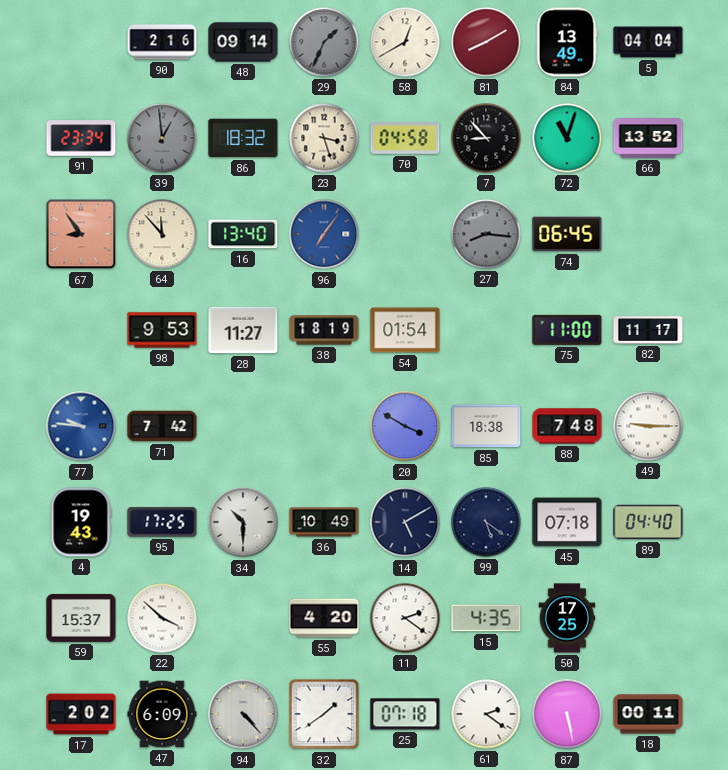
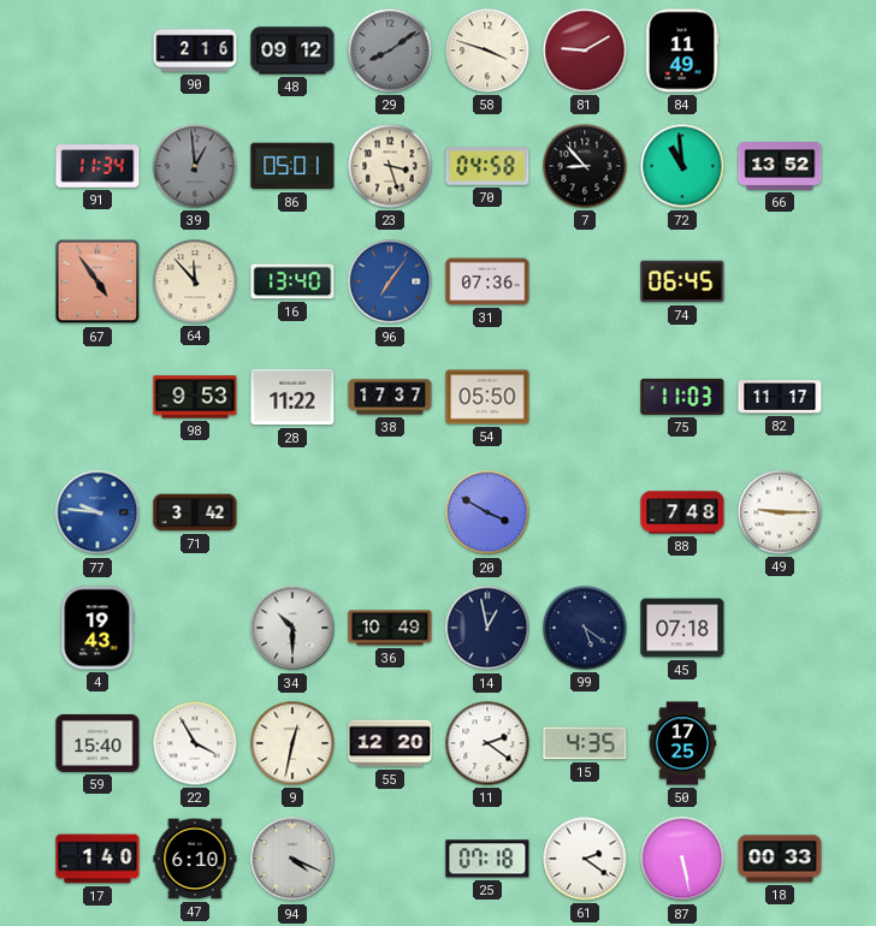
48: 09:14 -> 09:12
29: 1:34 -> 8:09
58: 12:40 -> 3:48
81: 8:10 -> 9:10
84: 13:49 -> 11:49
5: 04:04 -> none
91: 23:34 -> 11:34
86: 18:32 -> 05:01
72: 11:03 -> 10:59
67: 8:54 -> 4:54
31: none -> 07:36
27: 8:16 -> none
28: 11:27 -> 11:22
38: 18:19 -> 17:37
54: 01:54 -> 05:50
75: 11:00 -> 11:03
71: 7:42 -> 3:42
85: 18:38 -> none
95: 17:25 -> none
14: 5:10 -> 12:58
89: 04:40 -> none
59: 15:37 -> 15:40
22: 3:52 -> 3:55
9: none -> 12:32
55: 4:20 -> 12:20
17: 2:02 -> 1:40
47: 6:09 -> 6:10
94: 4:23 -> 4:19
32: 1:39 -> none
18: 00:11 -> 00:33
